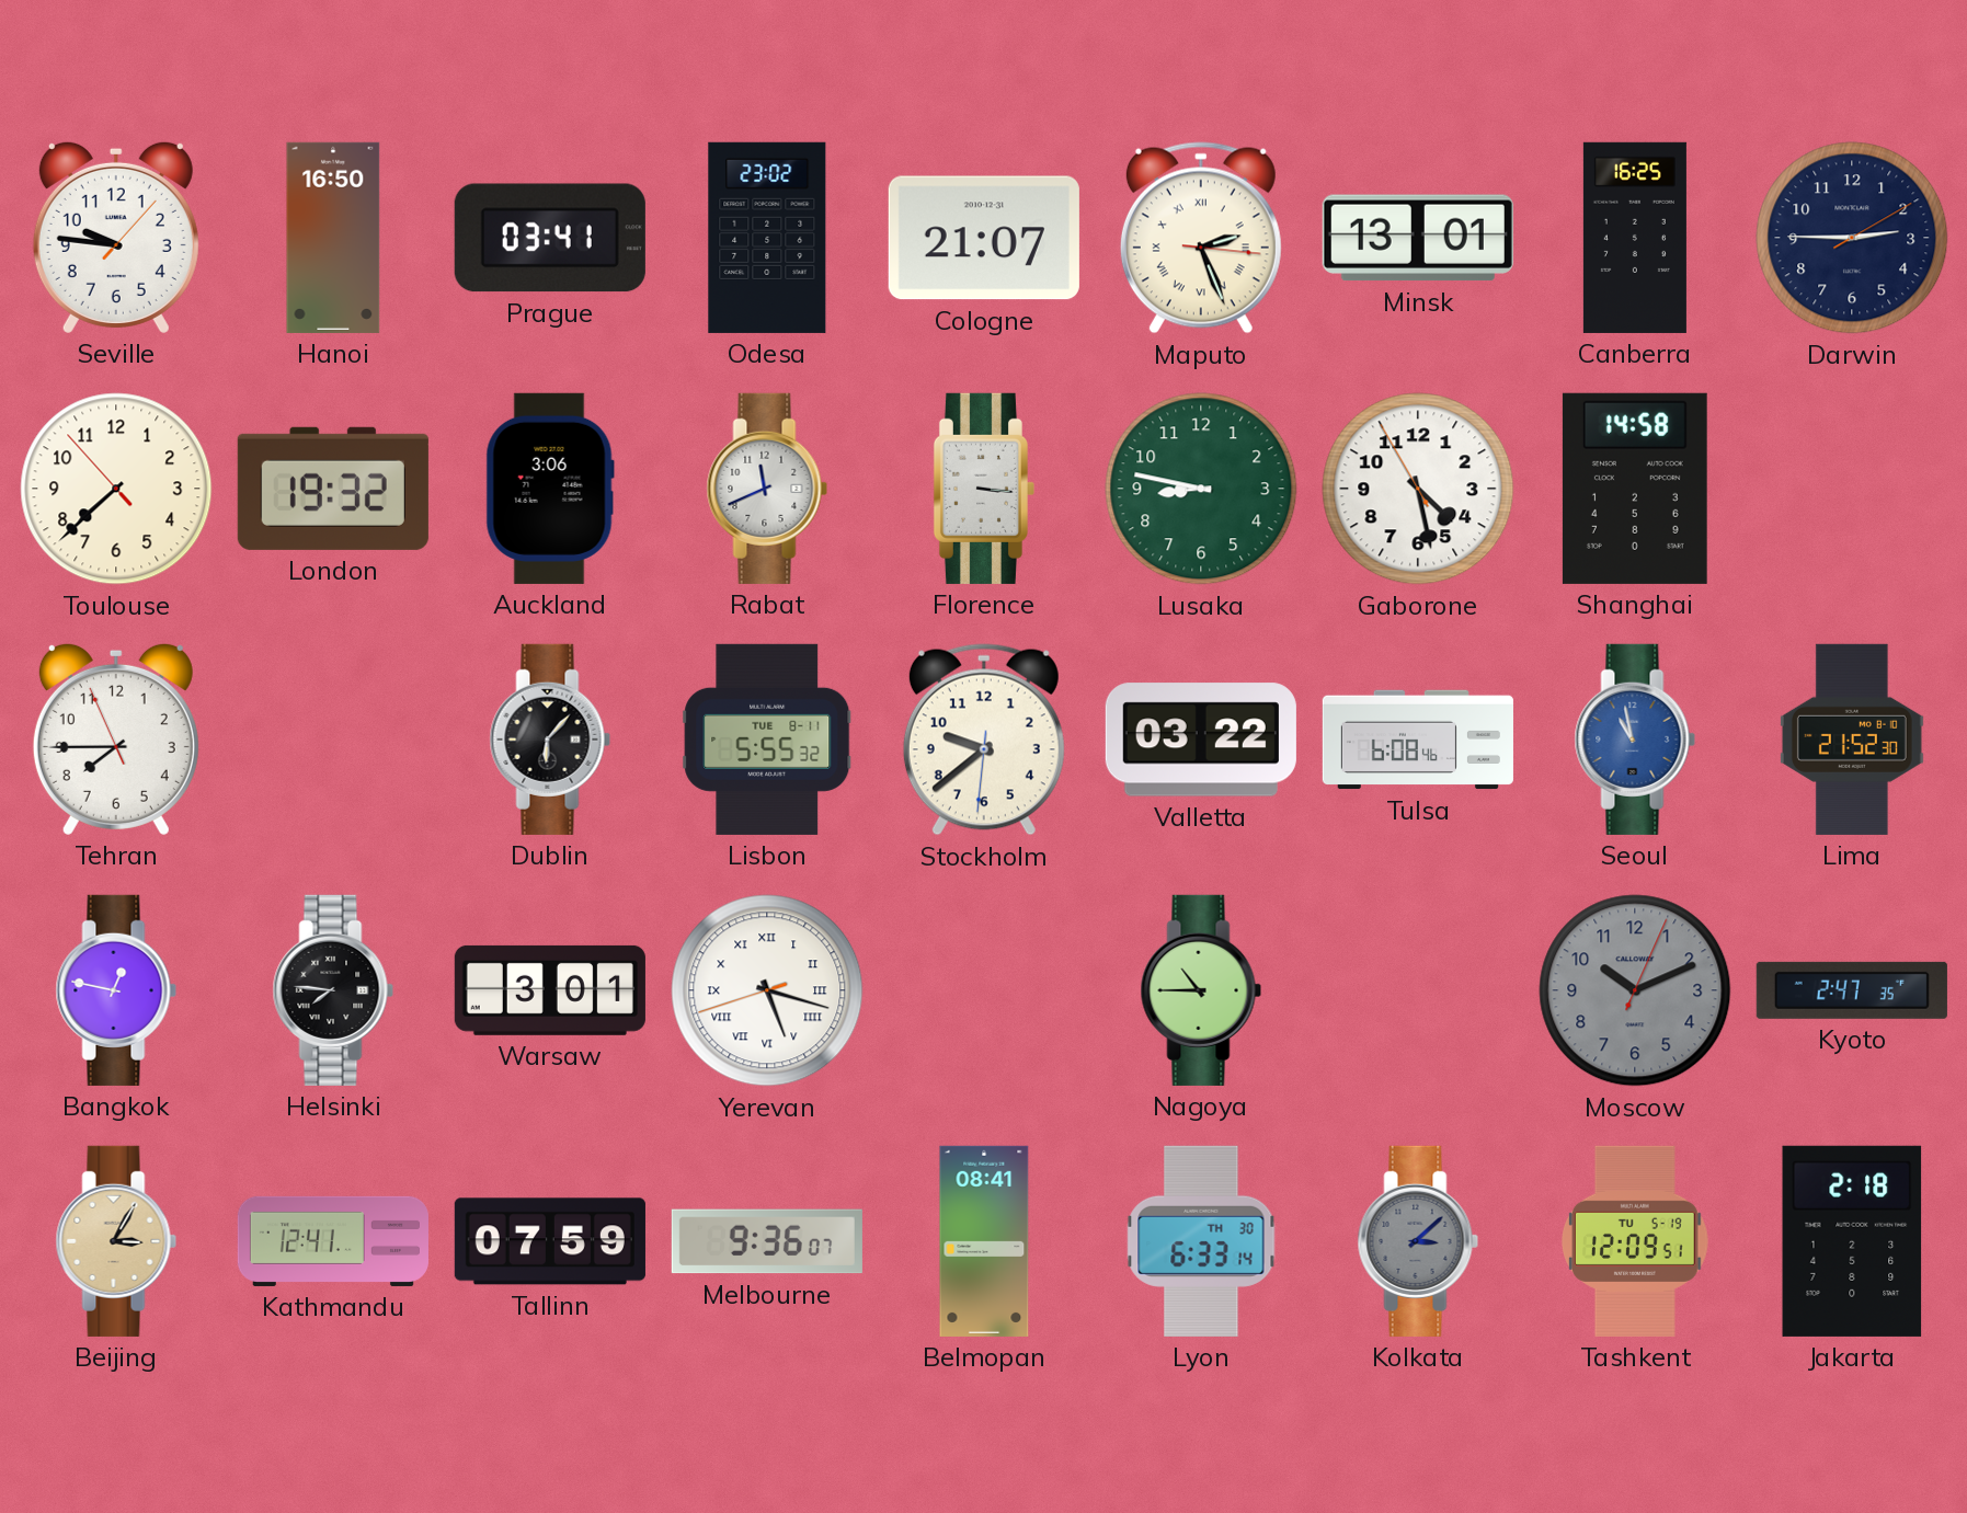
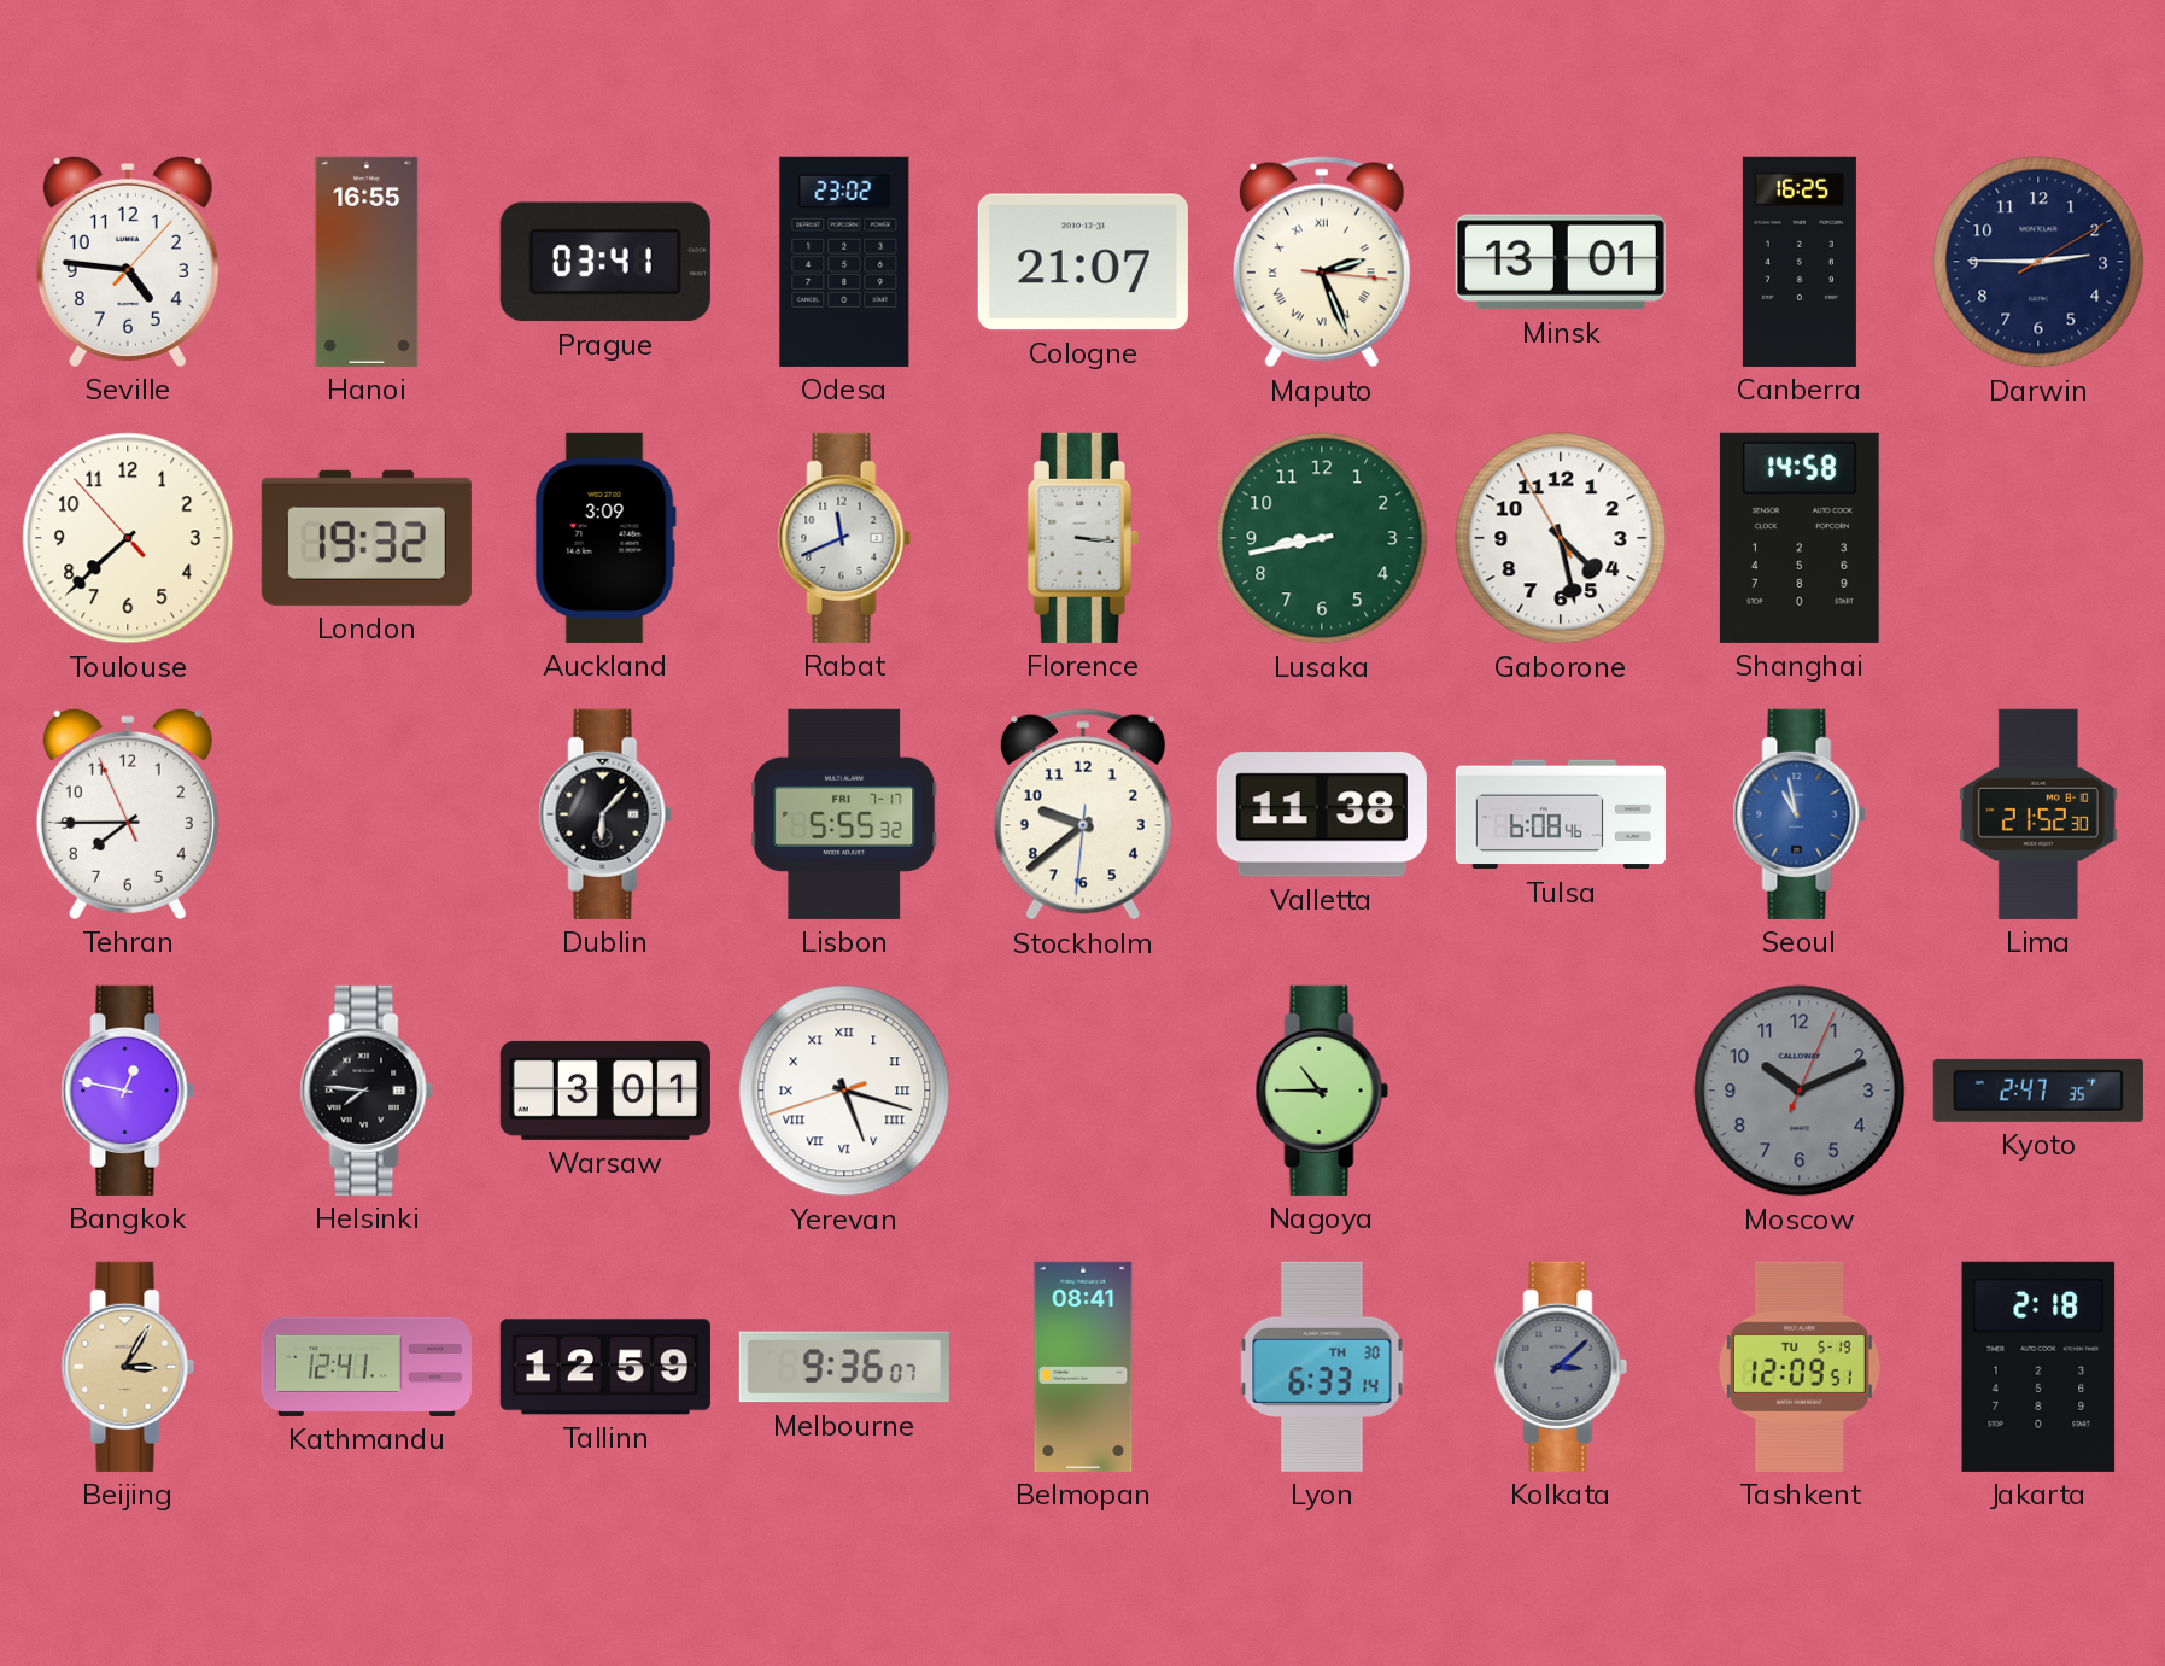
Seville: 9:46 -> 4:46
Hanoi: 16:50 -> 16:55
Auckland: 3:06 -> 3:09
Lusaka: 8:47 -> 8:43
Lisbon date: TUE 8-11 -> FRI 7-17
Valletta: 03:22 -> 11:38
Tallinn: 07:59 -> 12:59
